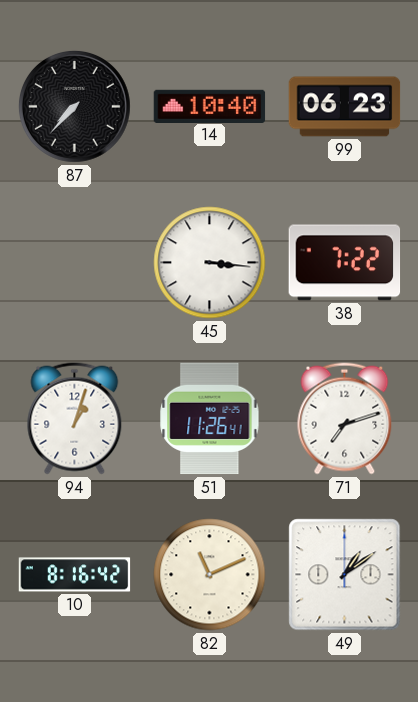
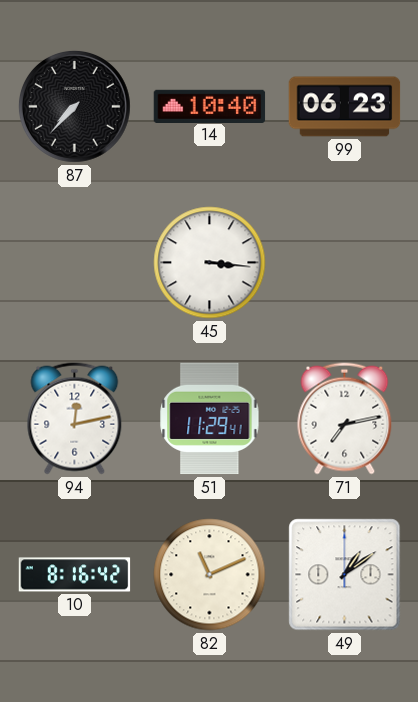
38: 7:22 -> none
94: 1:03 -> 12:13
51: 11:26 -> 11:29
71: 7:12 -> 7:13
